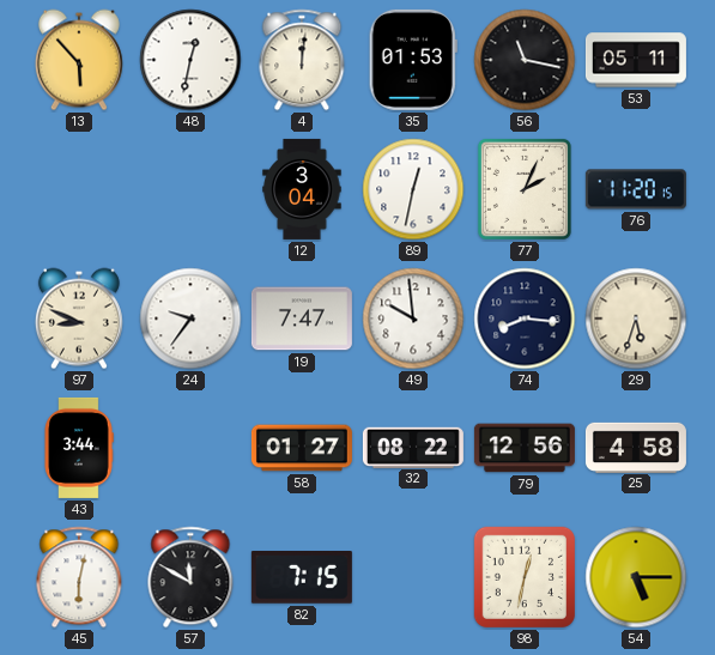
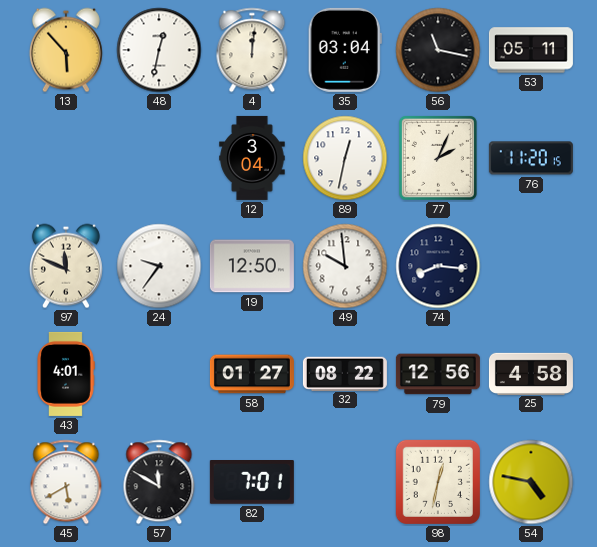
35: 01:53 -> 03:04
97: 8:49 -> 11:49
19: 7:47 -> 12:50
29: 5:33 -> none
43: 3:44 -> 4:01
45: 6:02 -> 5:40
82: 7:15 -> 7:01
54: 5:15 -> 4:47
